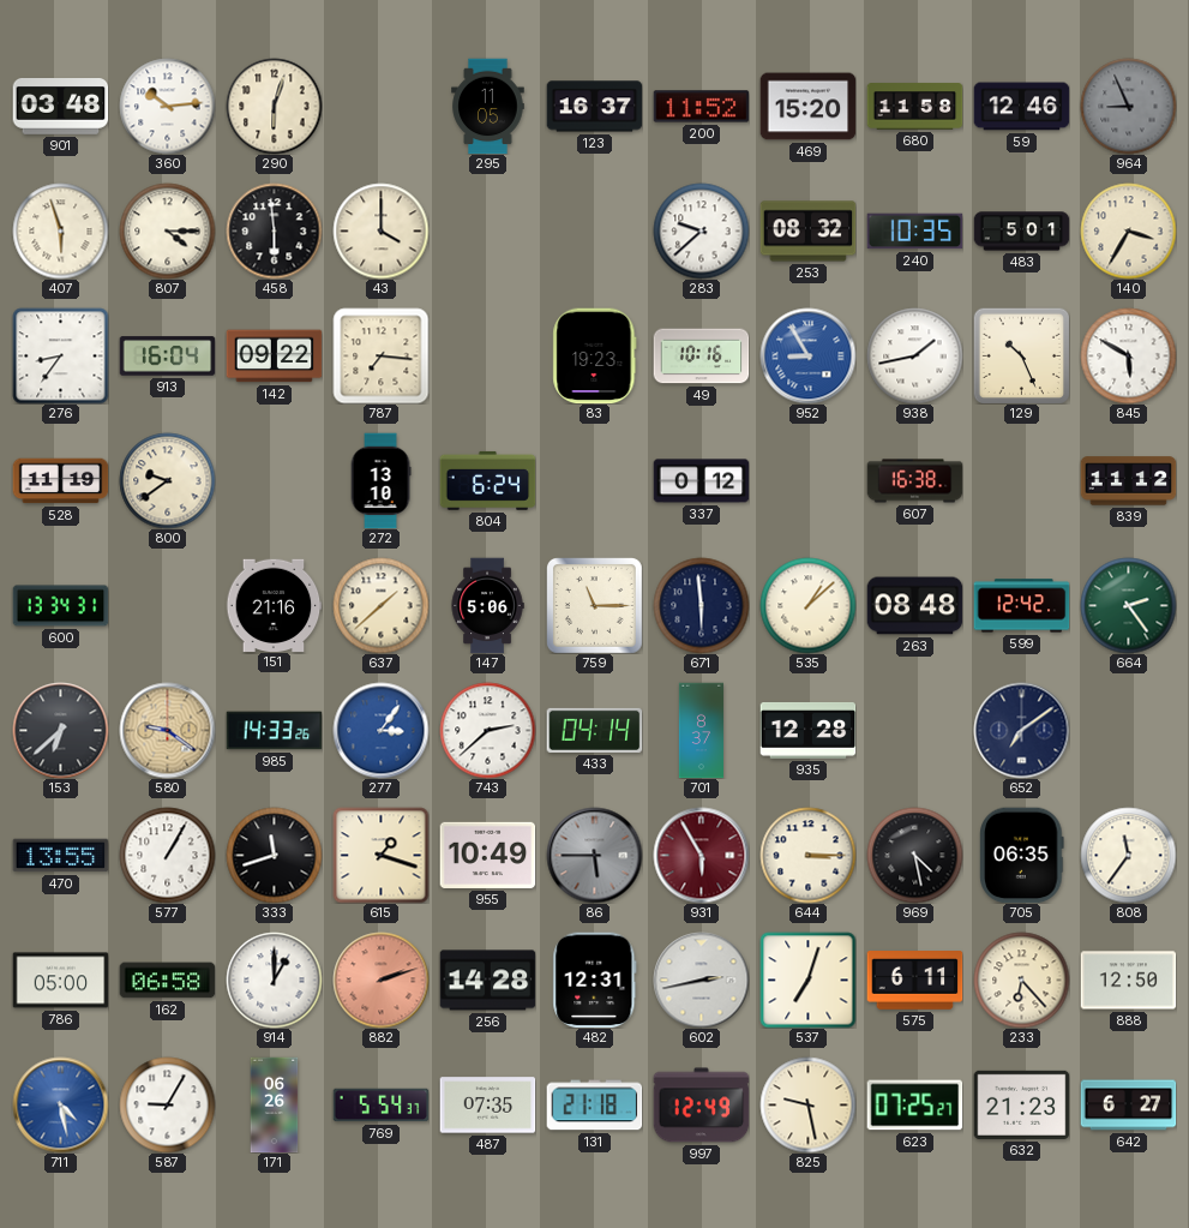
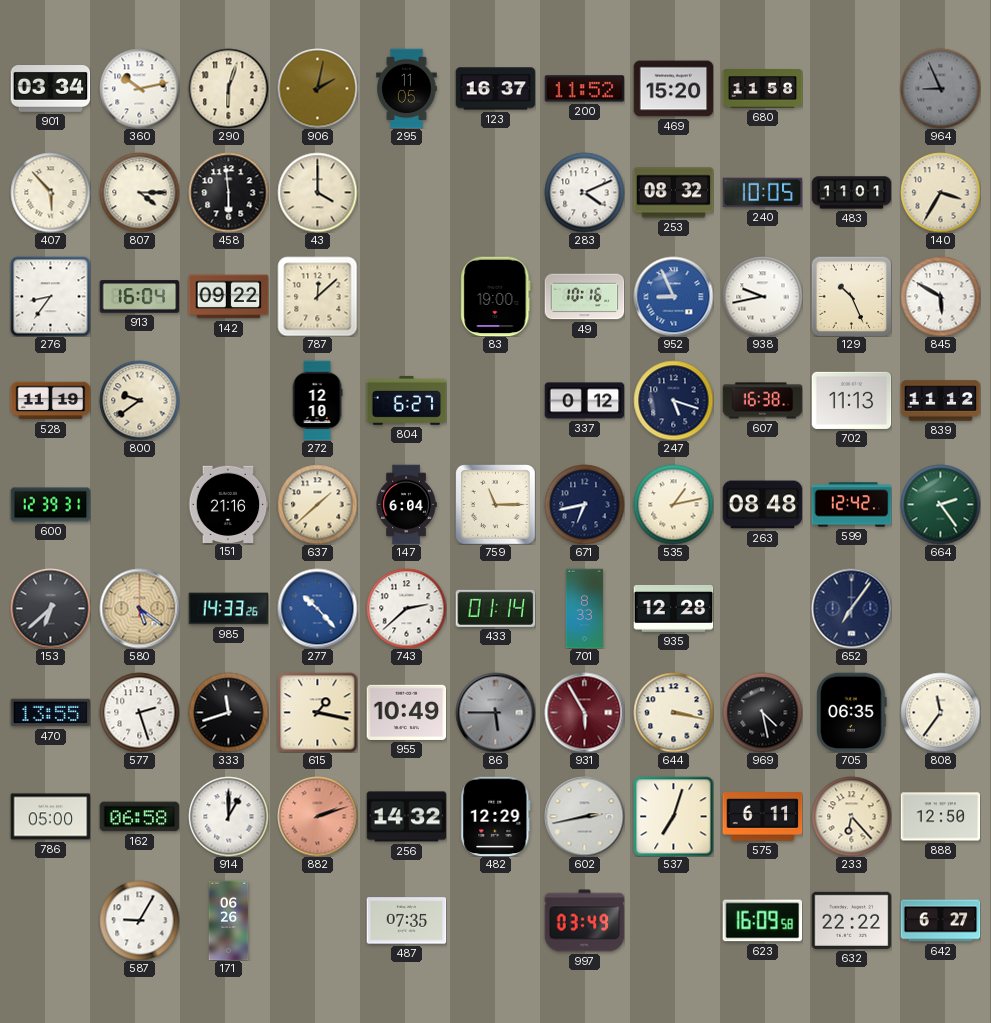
901: 03:48 -> 03:34
360: 10:14 -> 10:13
906: none -> 2:02
59: 12:46 -> none
407: 5:57 -> 5:53
283: 9:38 -> 4:11
240: 10:35 -> 10:05
483: 5:01 -> 11:01
787: 7:16 -> 12:08
83: 19:23 -> 19:00
952: 8:55 -> 8:56
938: 1:43 -> 9:43
272: 13:10 -> 12:10
804: 6:24 -> 6:27
247: none -> 5:18
702: none -> 11:13
600: 13:34 -> 12:39
147: 5:06 -> 6:04
671: 5:59 -> 6:43
535: 1:08 -> 1:13
580: 9:21 -> 5:21
277: 3:06 -> 10:23
433: 04:14 -> 01:14
701: 8:37 -> 8:33
652: 7:09 -> 7:06
577: 1:05 -> 2:27
615: 1:18 -> 1:17
644: 3:15 -> 3:17
256: 14:28 -> 14:32
482: 12:31 -> 12:29
711: 4:28 -> none
769: 5:54 -> none
131: 21:18 -> none
997: 12:49 -> 03:49
825: 9:28 -> none
623: 07:25 -> 16:09
632: 21:23 -> 22:22
